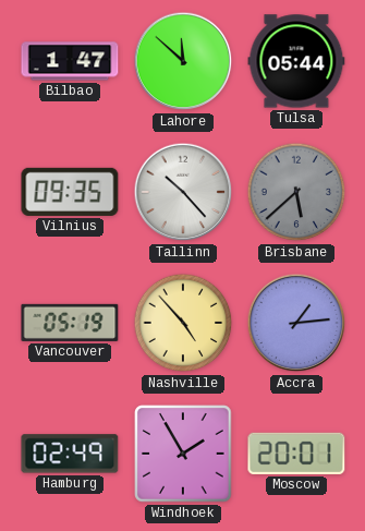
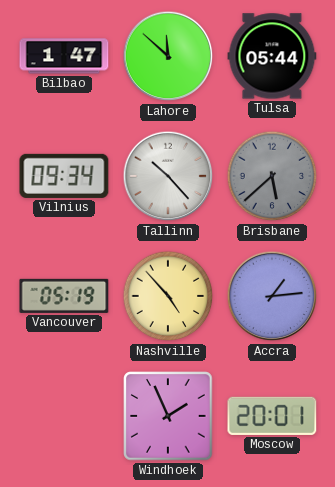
Vilnius: 09:35 -> 09:34
Hamburg: 02:49 -> none
Windhoek: 1:55 -> 1:56
